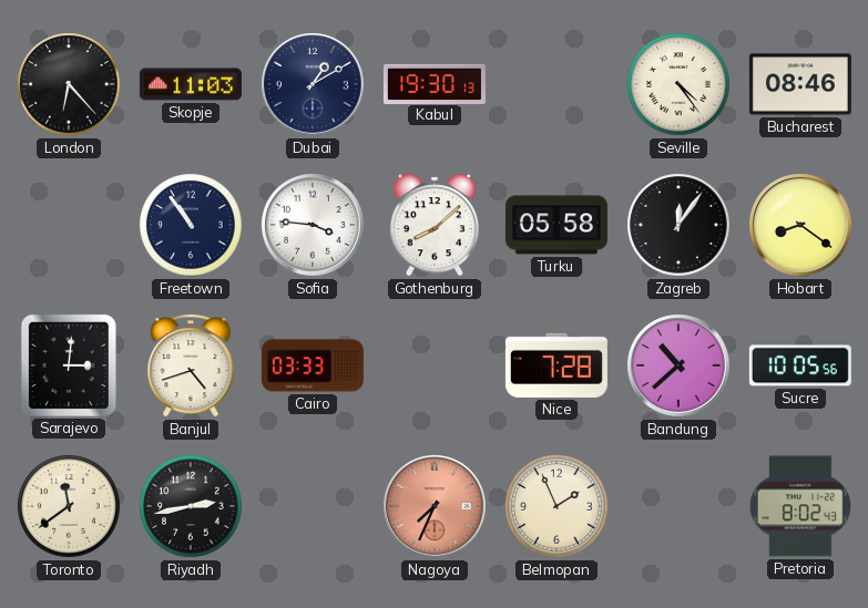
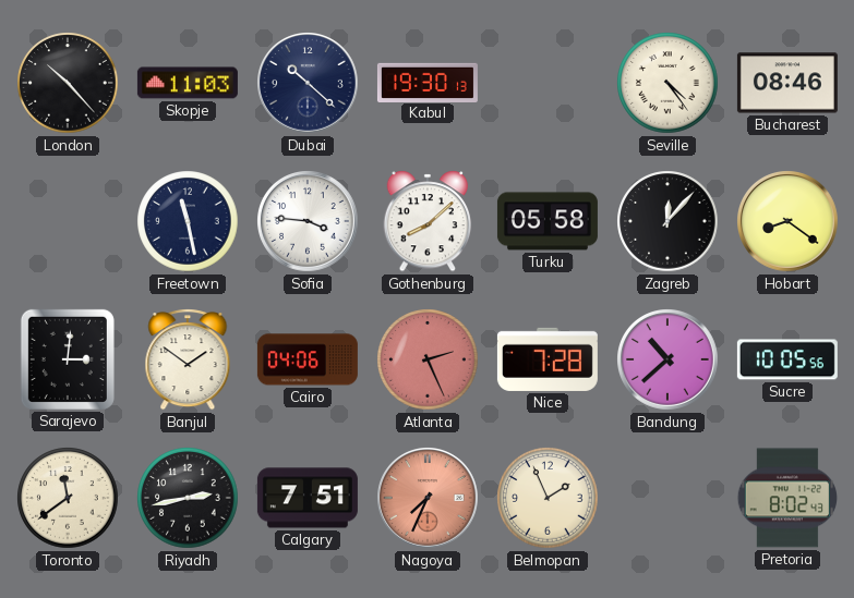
London: 6:23 -> 10:23
Dubai: 1:10 -> 10:22
Freetown: 10:54 -> 11:28
Zagreb: 12:06 -> 12:07
Banjul: 4:42 -> 1:51
Cairo: 03:33 -> 04:06
Atlanta: none -> 2:26
Calgary: none -> 7:51
